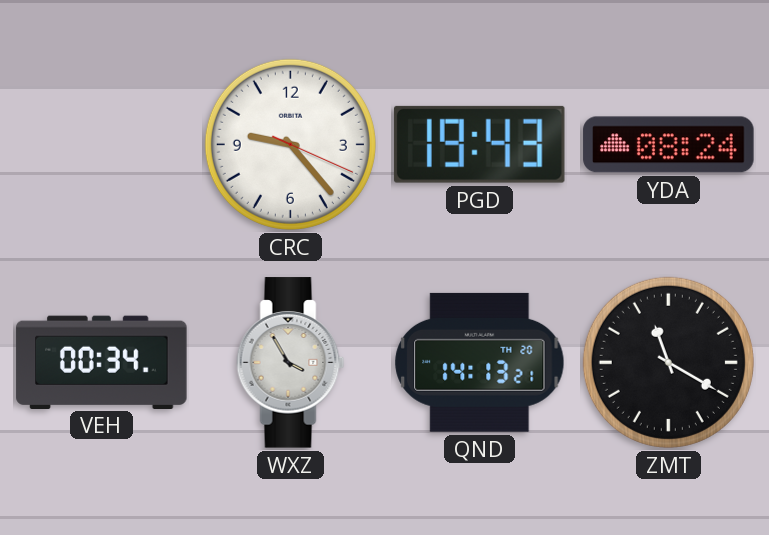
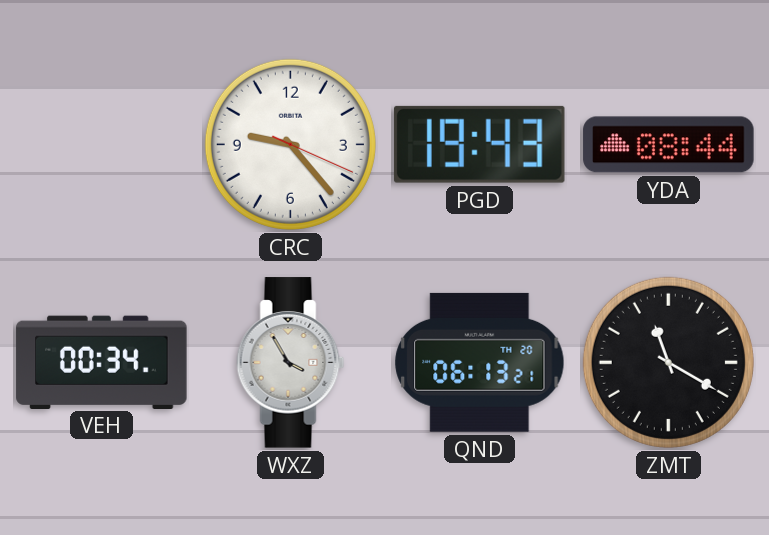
YDA: 08:24 -> 08:44
QND: 14:13 -> 06:13
